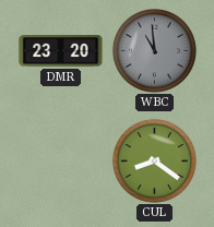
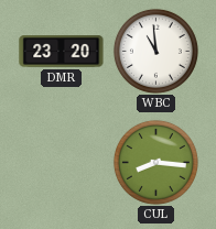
WBC dial: grey -> white
CUL: 8:21 -> 8:16
